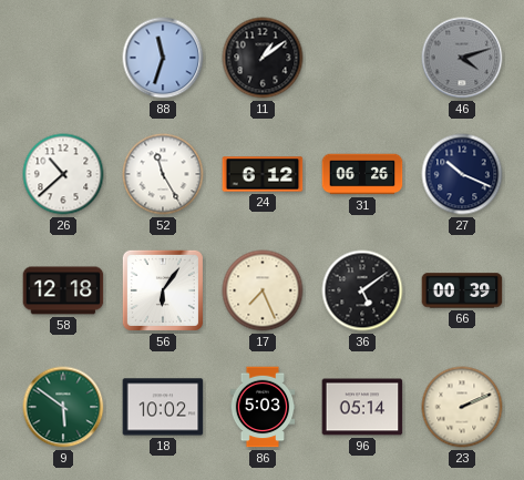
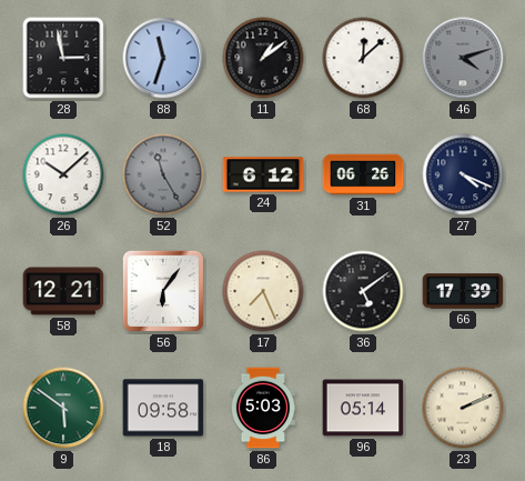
28: none -> 2:58
68: none -> 12:08
26: 10:38 -> 10:08
52 dial: white -> grey
27: 10:19 -> 4:19
58: 12:18 -> 12:21
66: 00:39 -> 17:39
18: 10:02 -> 09:58
